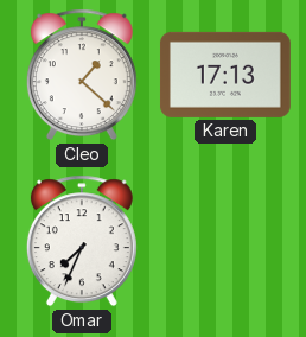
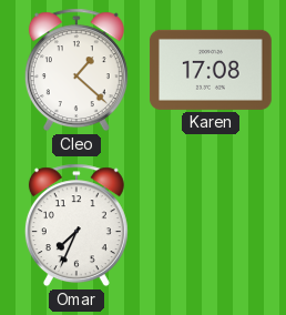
Karen: 17:13 -> 17:08
